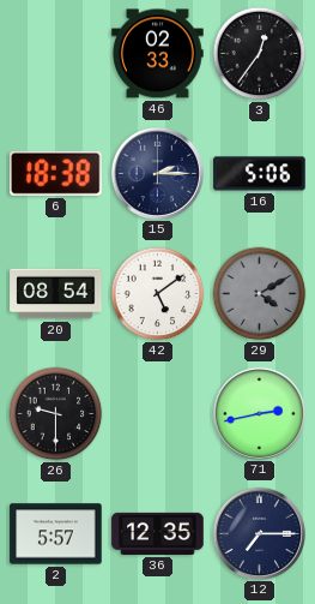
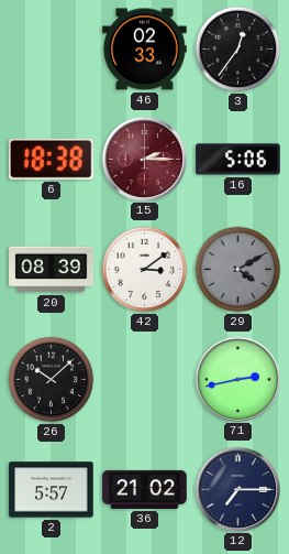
15 dial: navy -> burgundy
20: 08:54 -> 08:39
42: 5:09 -> 3:09
26: 9:30 -> 10:08
36: 12:35 -> 21:02
